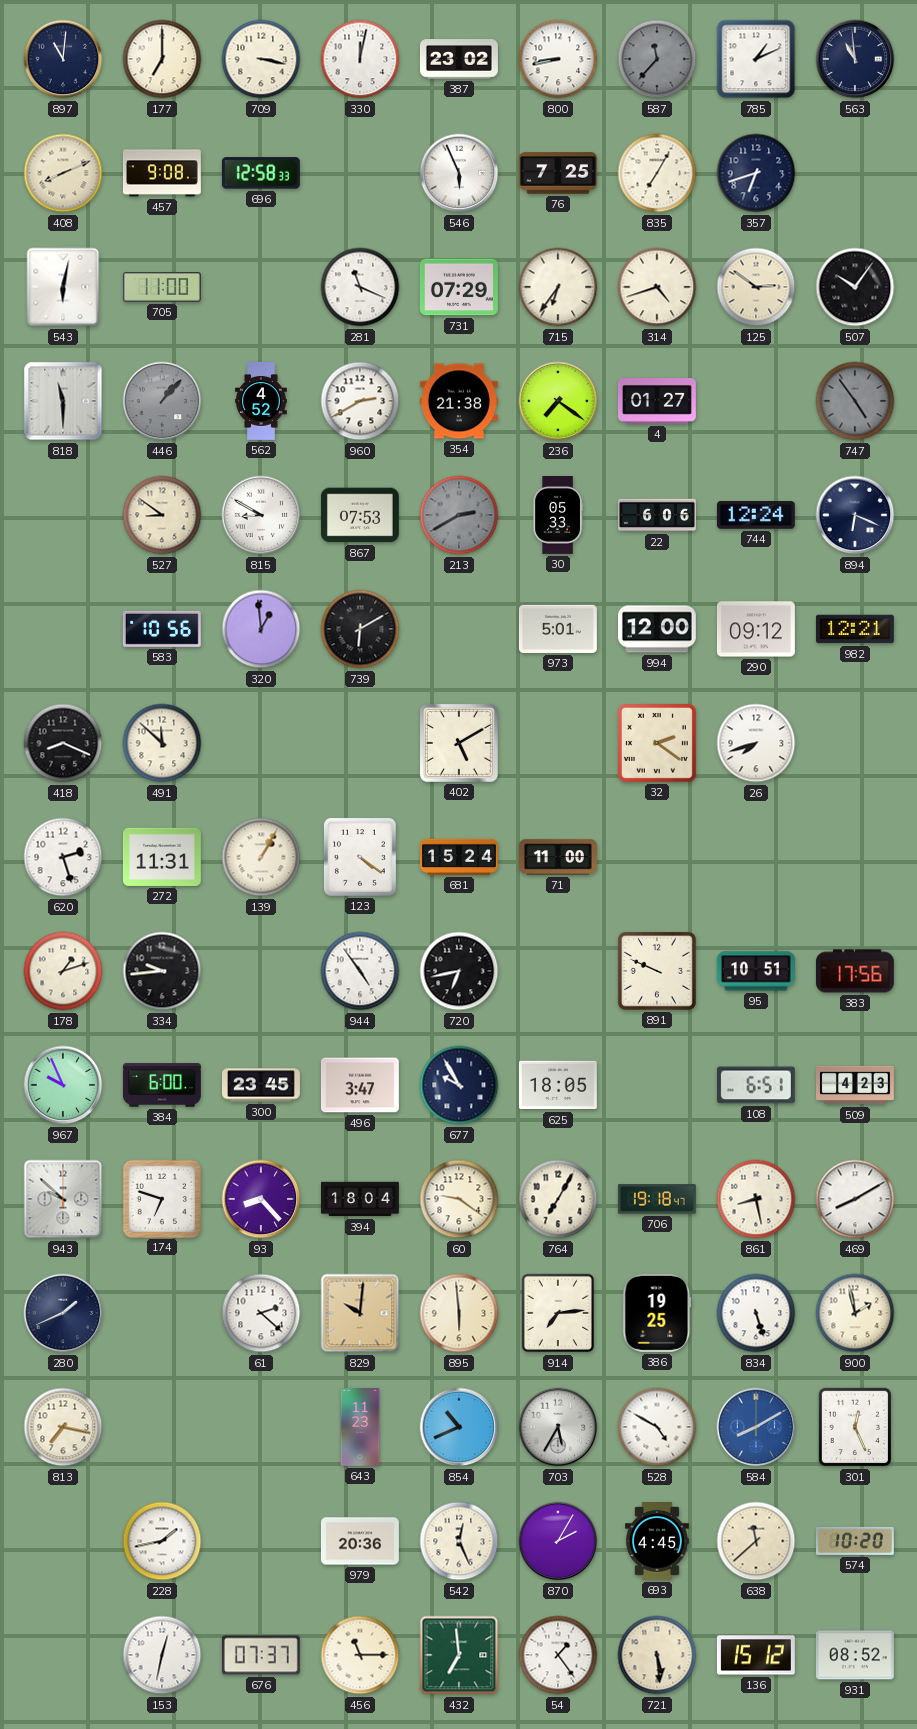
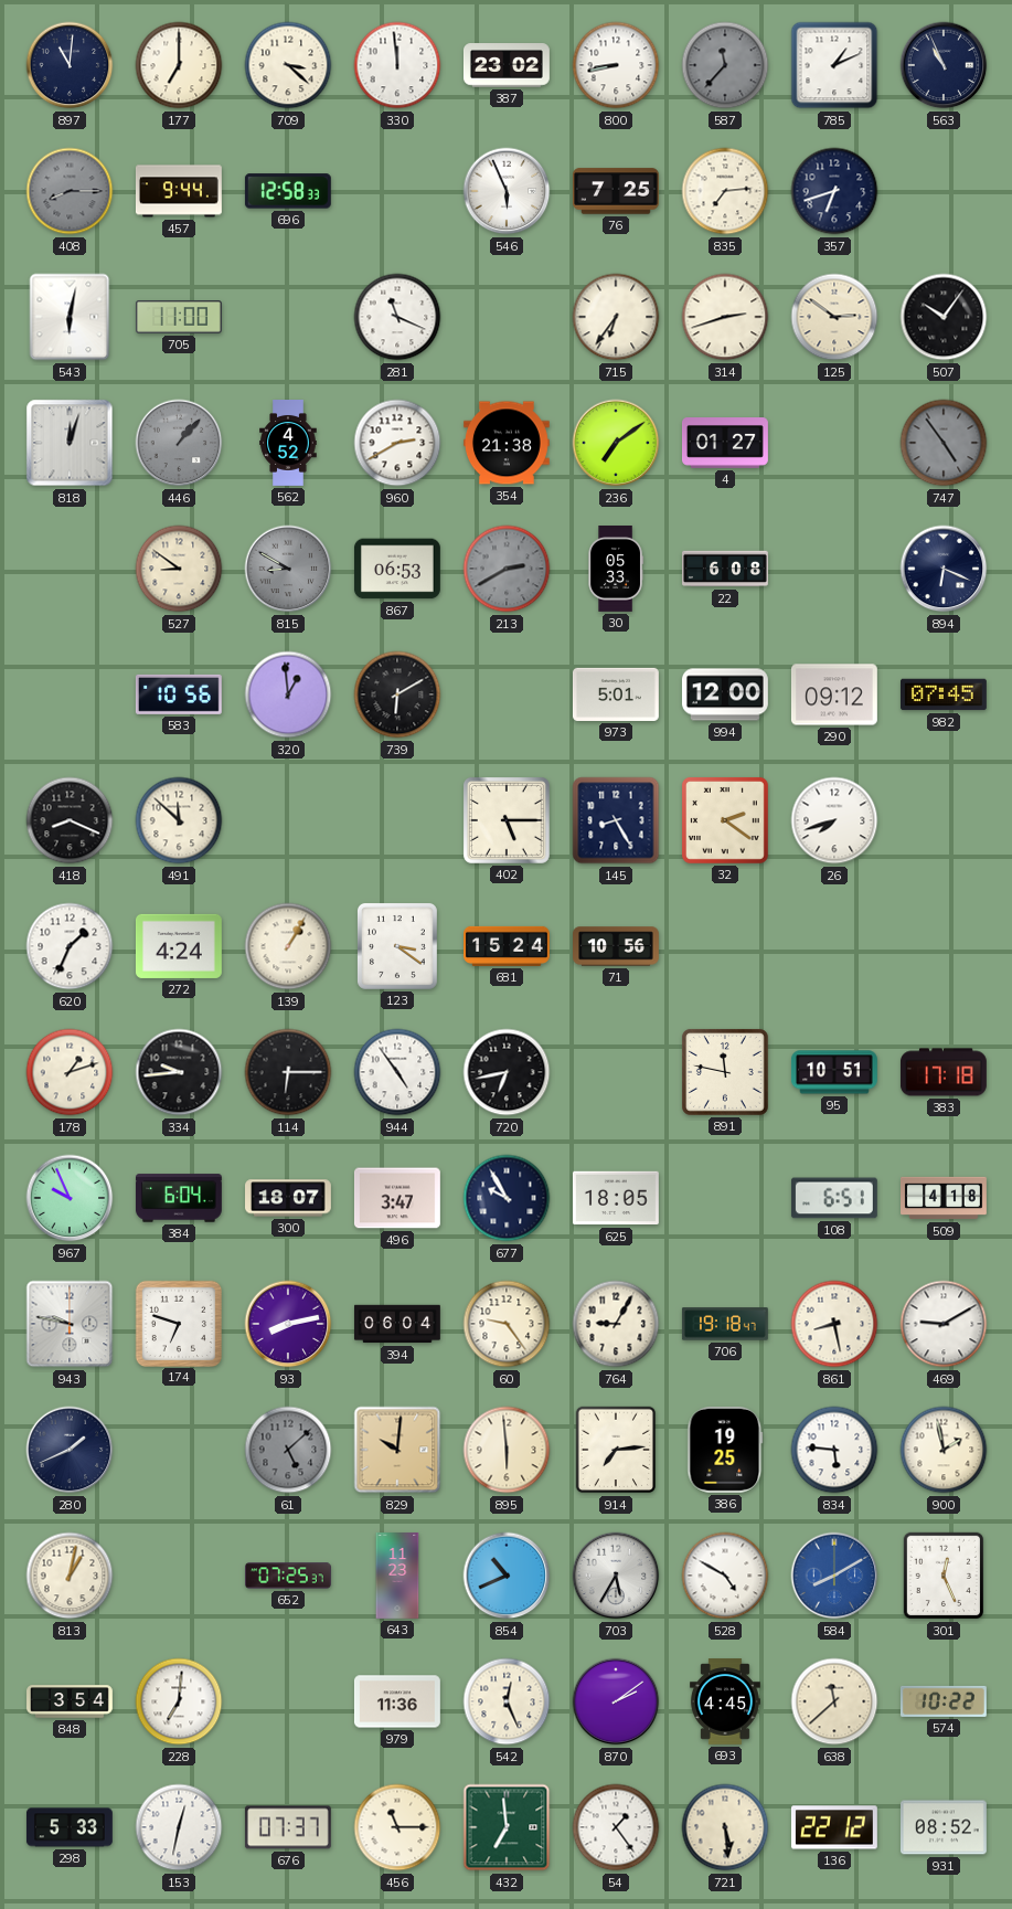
709: 3:17 -> 3:22
330: 12:02 -> 11:59
563: 10:59 -> 10:56
408: 8:11 -> 8:15
408 dial: cream -> grey
457: 9:08 -> 9:44
835: 7:05 -> 7:14
731: 07:29 -> none
314: 4:42 -> 2:42
818: 11:30 -> 12:03
236: 7:21 -> 7:09
815 dial: white -> grey
867: 07:53 -> 06:53
22: 6:06 -> 6:08
744: 12:24 -> none
982: 12:21 -> 07:45
402: 5:10 -> 5:15
145: none -> 8:25
620: 2:27 -> 1:34
272: 11:31 -> 4:24
123: 4:21 -> 3:21
71: 11:00 -> 10:56
114: none -> 6:15
891: 9:49 -> 11:47
383: 17:56 -> 17:18
384: 6:00 -> 6:04
300: 23:45 -> 18:07
509: 4:23 -> 4:18
943: 9:52 -> 9:47
93: 8:23 -> 8:13
394: 18:04 -> 06:04
60: 9:21 -> 9:24
764: 7:05 -> 9:05
469: 8:10 -> 9:10
61: 2:22 -> 5:08
61 dial: white -> grey
834: 5:27 -> 5:46
813: 7:17 -> 1:02
652: none -> 07:25
848: none -> 3:54
228: 1:43 -> 7:01
979: 20:36 -> 11:36
870: 2:05 -> 2:09
574: 10:20 -> 10:22
298: none -> 5:33
136: 15:12 -> 22:12
